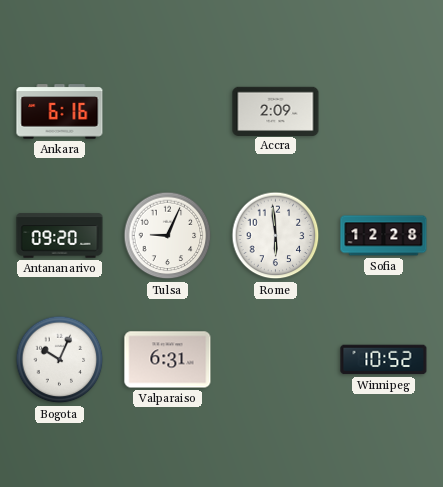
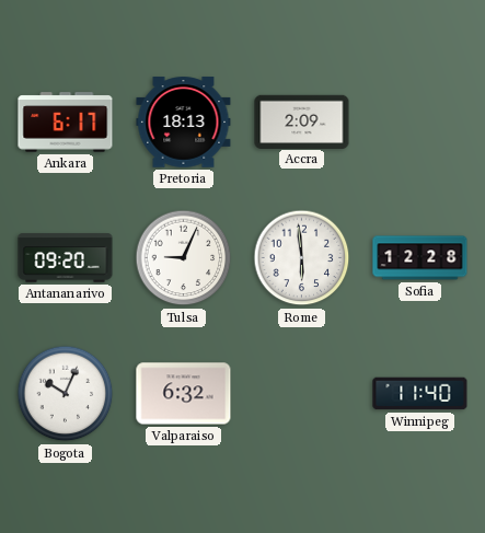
Ankara: 6:16 -> 6:17
Pretoria: none -> 18:13
Valparaiso: 6:31 -> 6:32
Winnipeg: 10:52 -> 11:40
